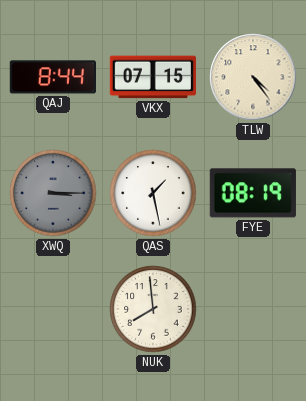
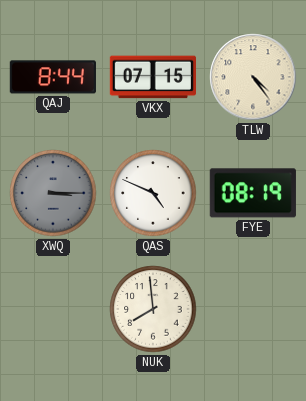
QAS: 1:28 -> 4:49
